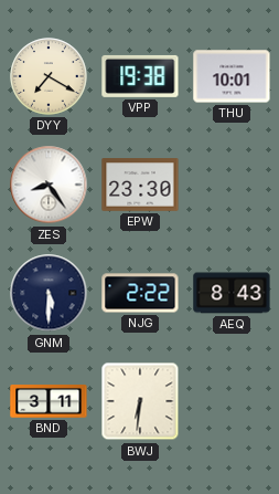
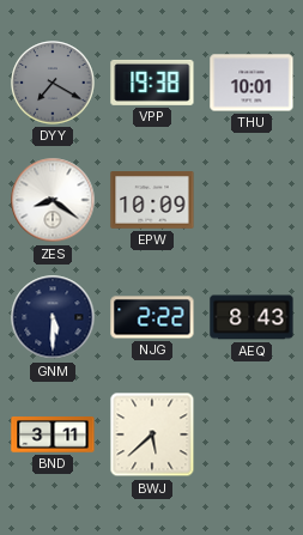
DYY dial: cream -> grey
ZES: 8:24 -> 8:21
EPW: 23:30 -> 10:09
BWJ: 6:31 -> 5:38
